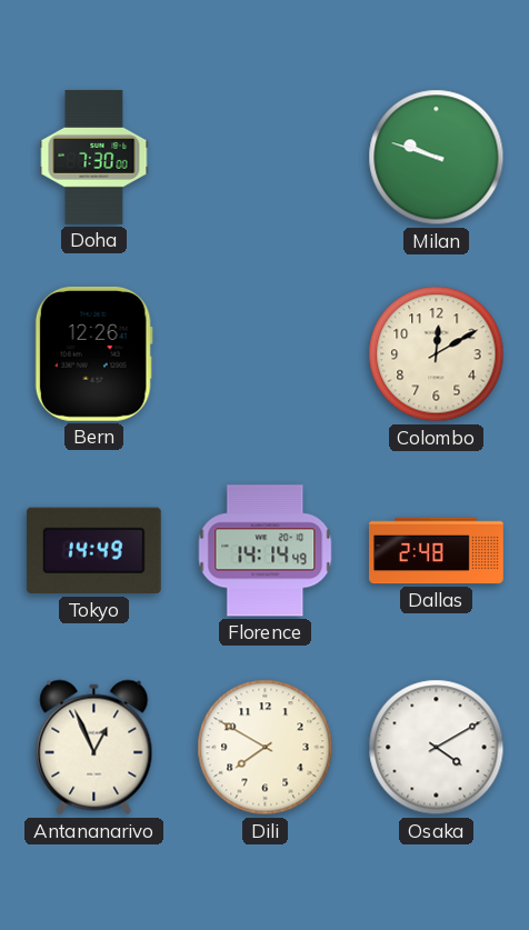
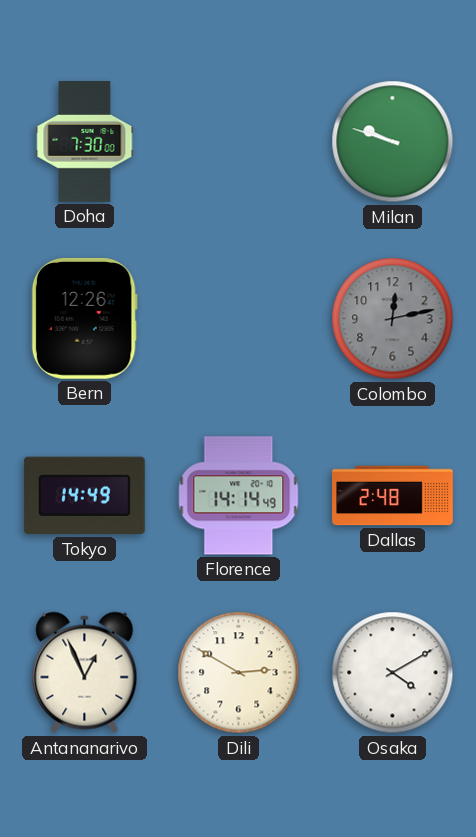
Colombo: 12:10 -> 12:13
Colombo dial: cream -> grey
Dili: 7:50 -> 2:50
